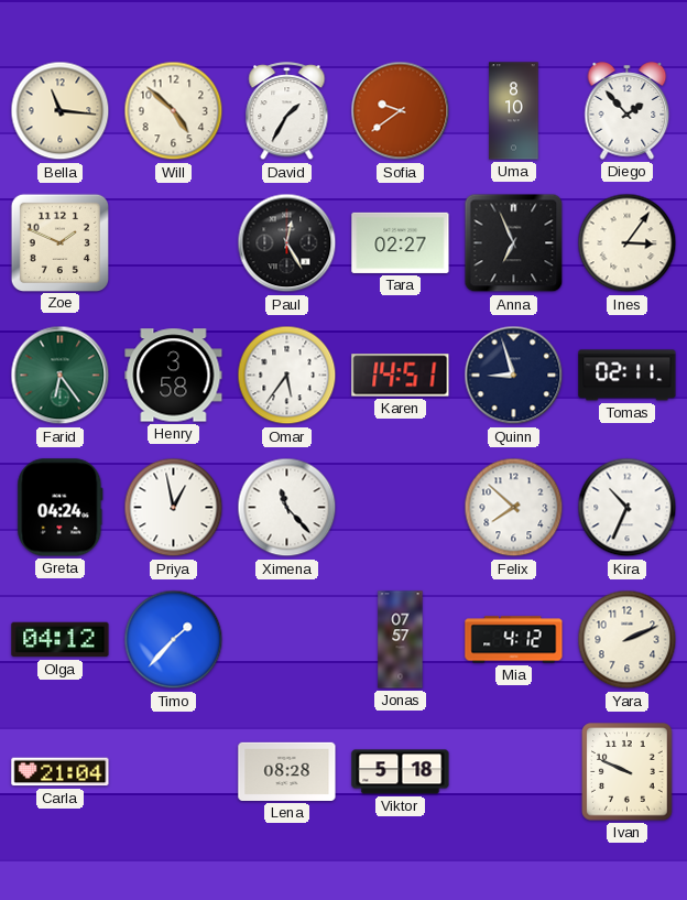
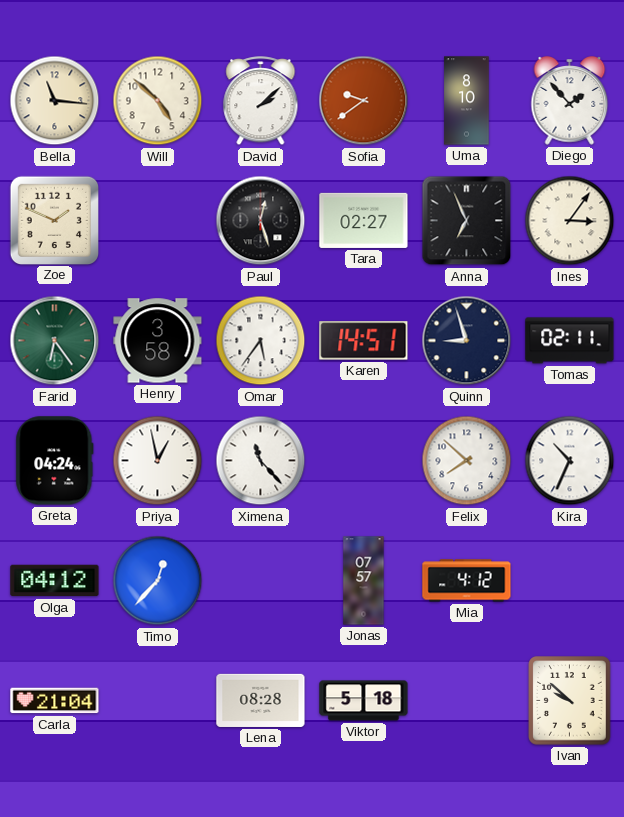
David: 1:35 -> 2:08
Paul: 12:25 -> 12:27
Timo: 1:37 -> 12:37
Yara: 2:11 -> none
Ivan: 9:49 -> 9:52
